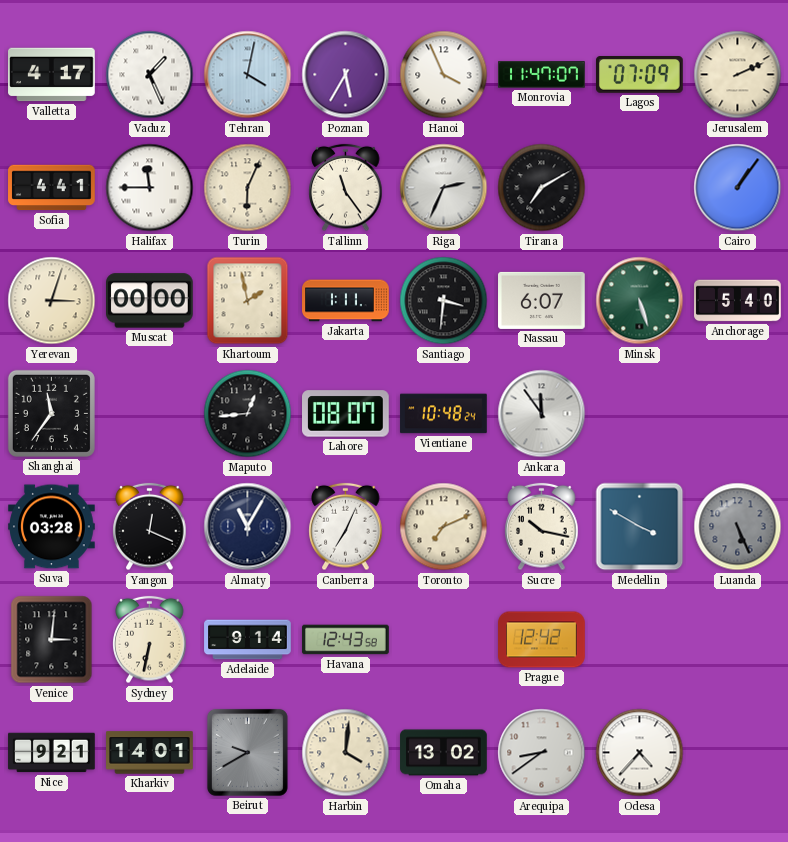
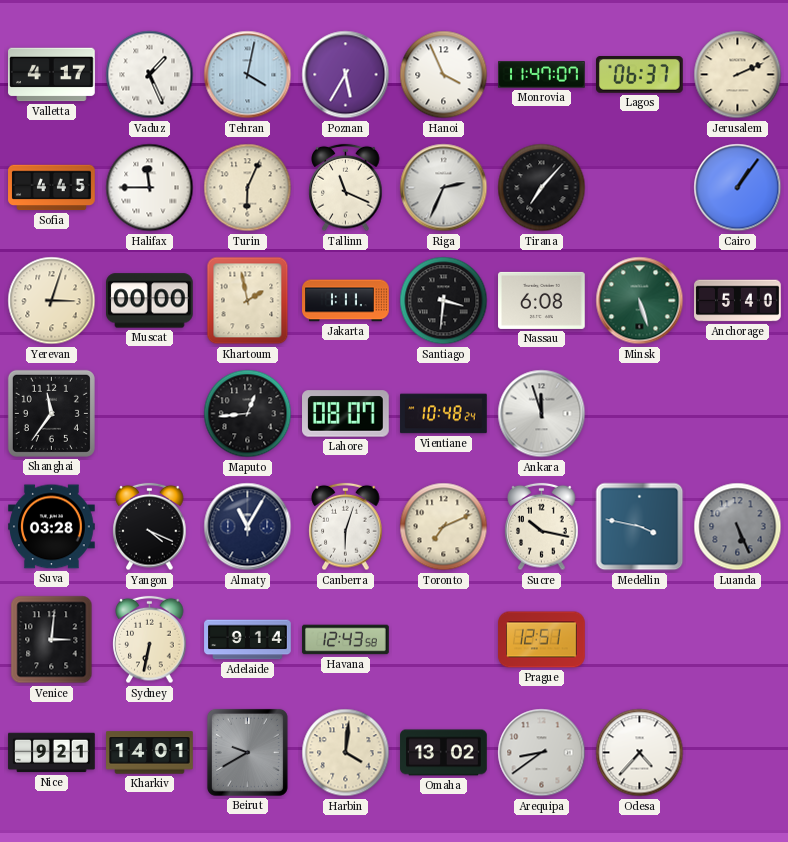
Lagos: 07:09 -> 06:37
Sofia: 4:41 -> 4:45
Tallinn: 11:24 -> 11:19
Tirana: 7:10 -> 7:07
Nassau: 6:07 -> 6:08
Ankara: 11:54 -> 11:57
Yangon: 12:19 -> 4:19
Canberra: 7:04 -> 6:03
Medellin: 3:50 -> 3:47
Prague: 12:42 -> 12:51
